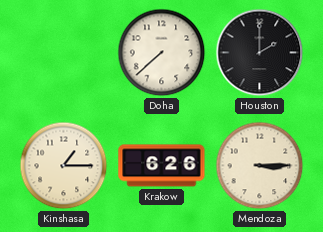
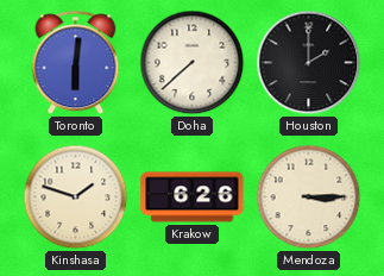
Toronto: none -> 6:01
Kinshasa: 1:15 -> 1:48
